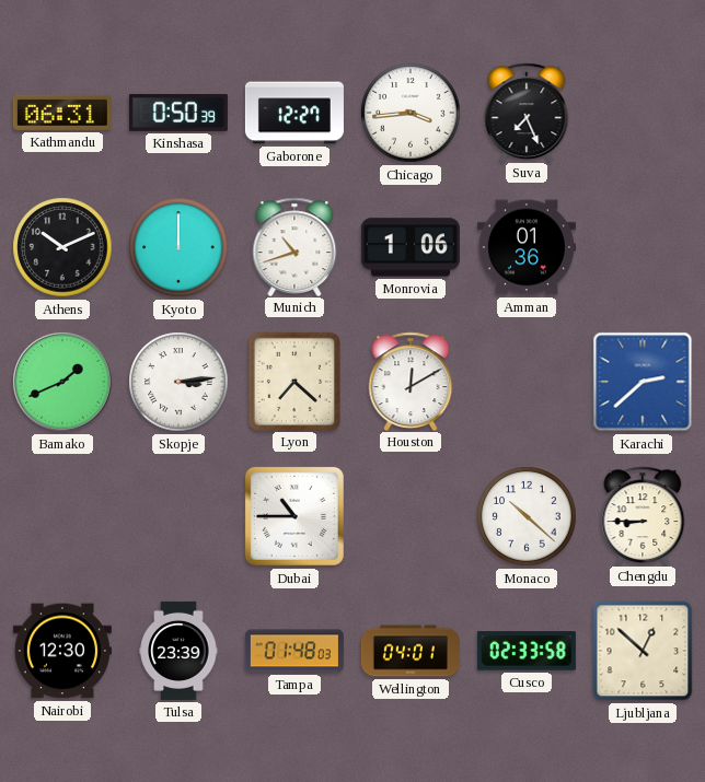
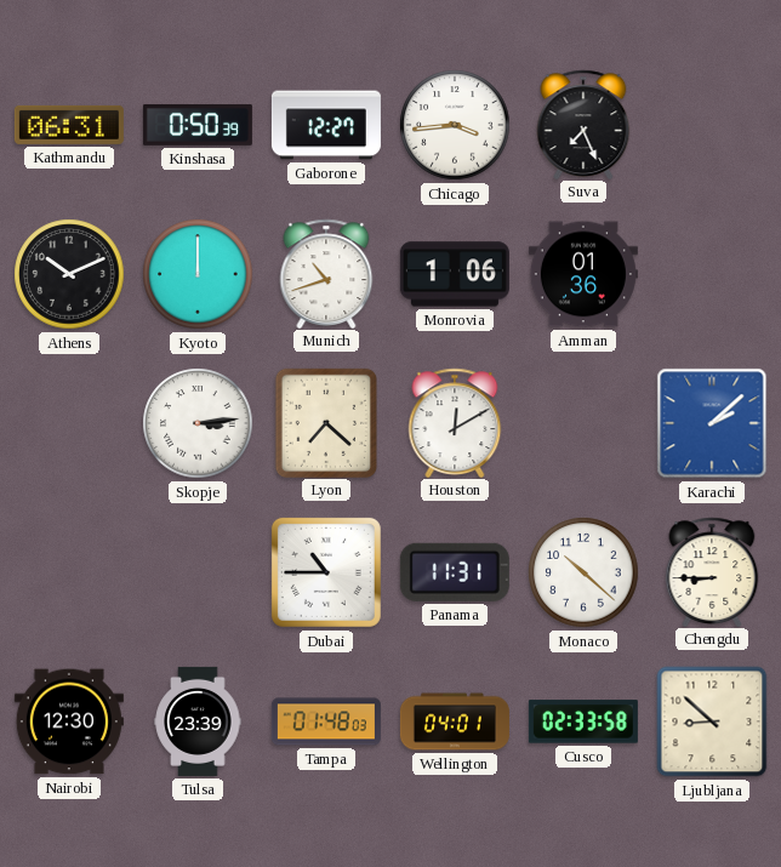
Bamako: 1:41 -> none
Karachi: 2:38 -> 2:08
Panama: none -> 11:31
Ljubljana: 12:52 -> 8:52
